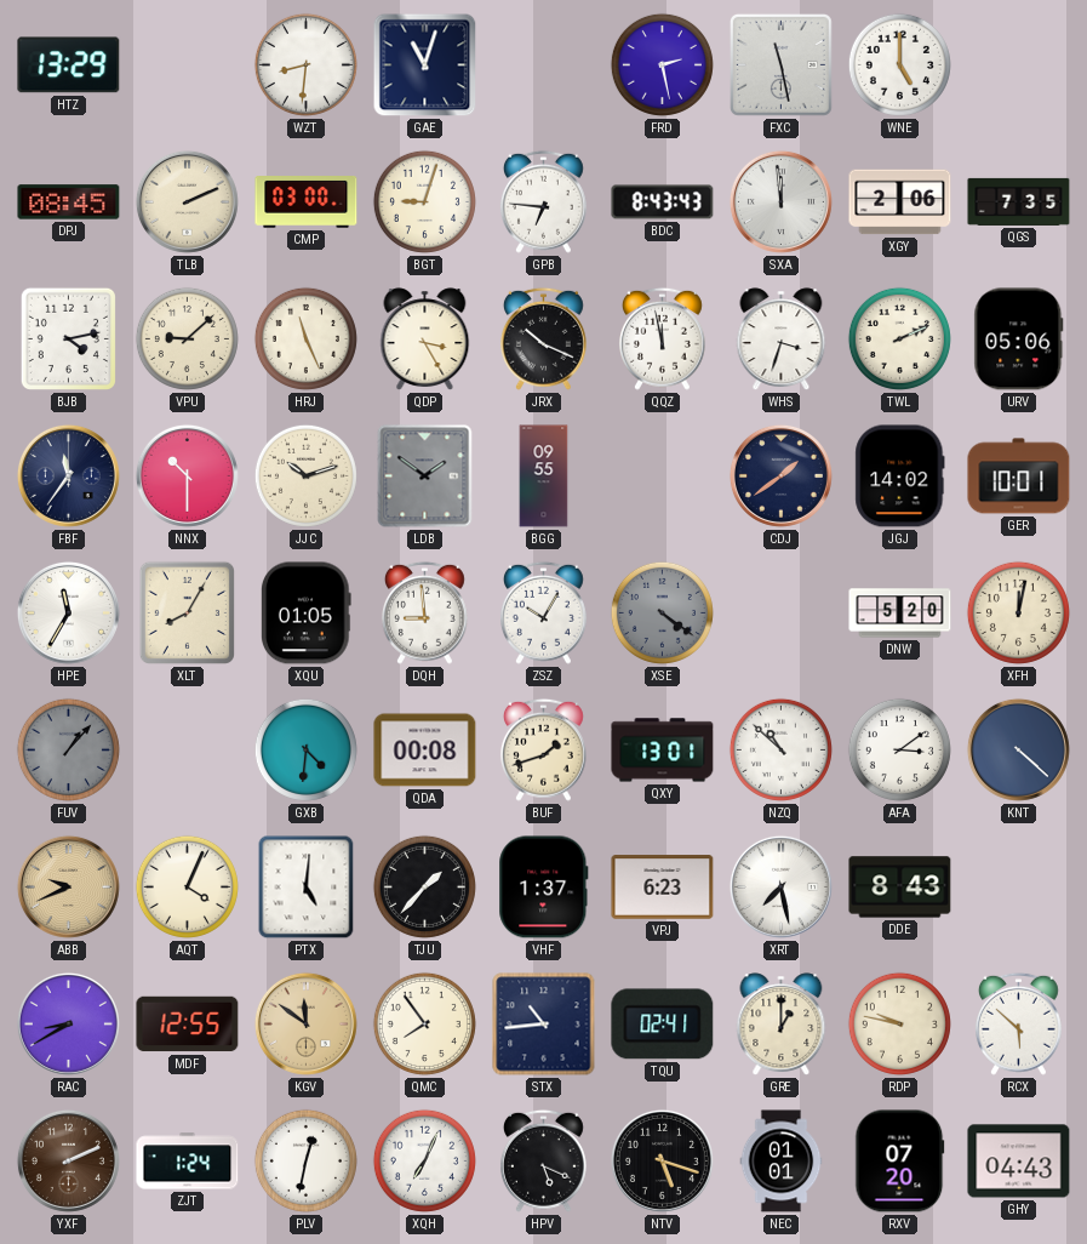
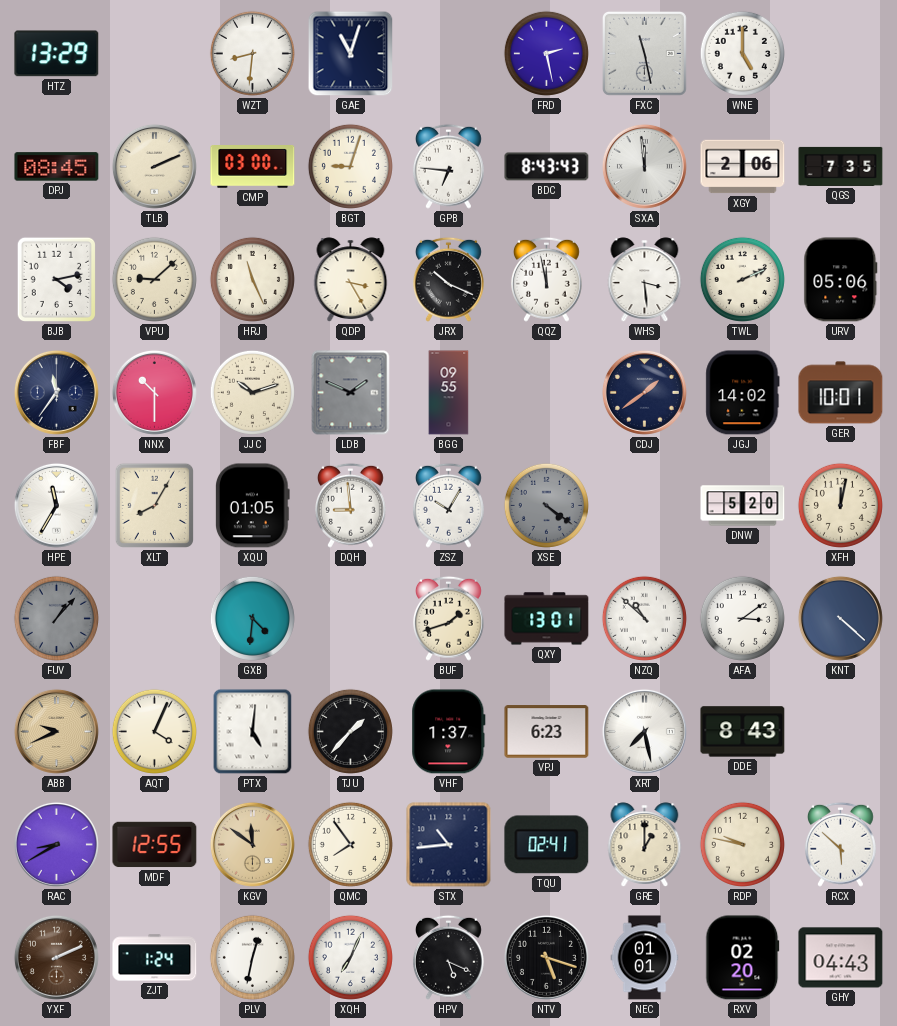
WHS: 3:33 -> 3:29
LDB: 1:51 -> 1:49
QDA: 00:08 -> none
RXV: 07:20 -> 02:20
